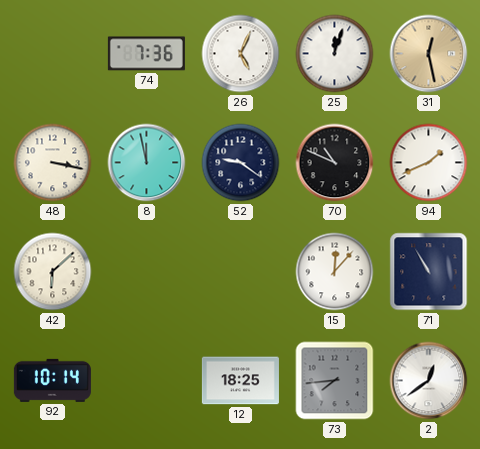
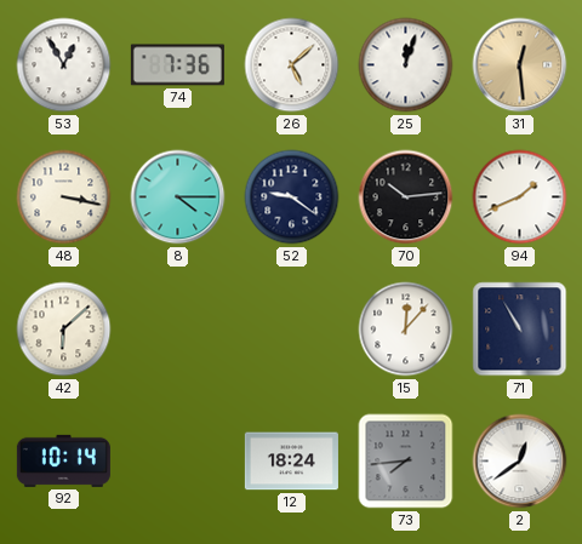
53: none -> 12:55
26: 5:04 -> 5:08
31: 12:28 -> 12:29
8: 11:58 -> 4:15
70: 10:49 -> 10:14
12: 18:25 -> 18:24
